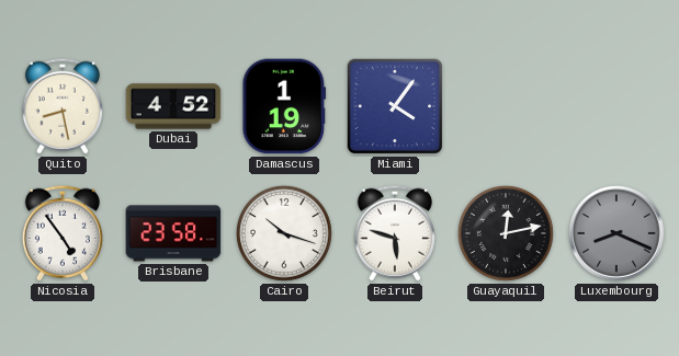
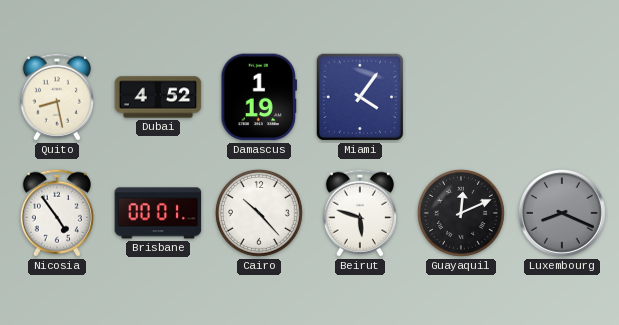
Brisbane: 23:58 -> 00:01
Cairo: 10:18 -> 10:23
Guayaquil: 12:13 -> 12:11
